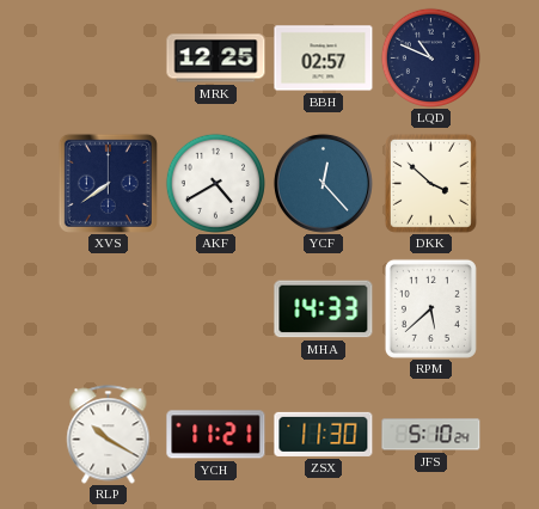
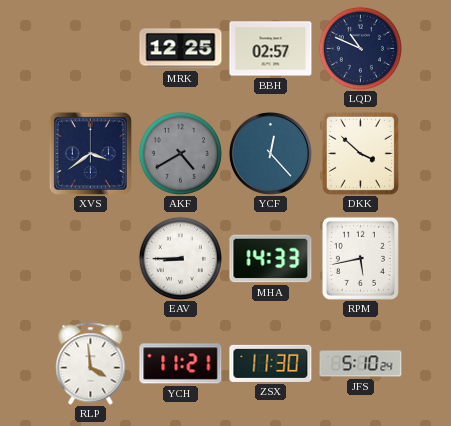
XVS: 7:39 -> 3:39
AKF dial: white -> grey
EAV: none -> 8:45
RPM: 5:38 -> 5:43
RLP: 10:20 -> 3:59
